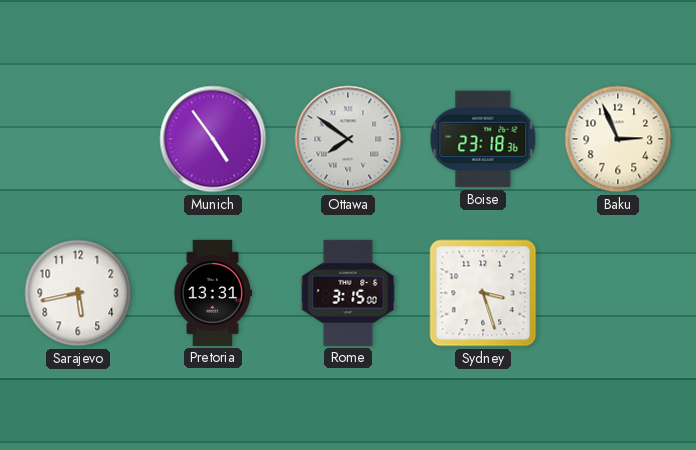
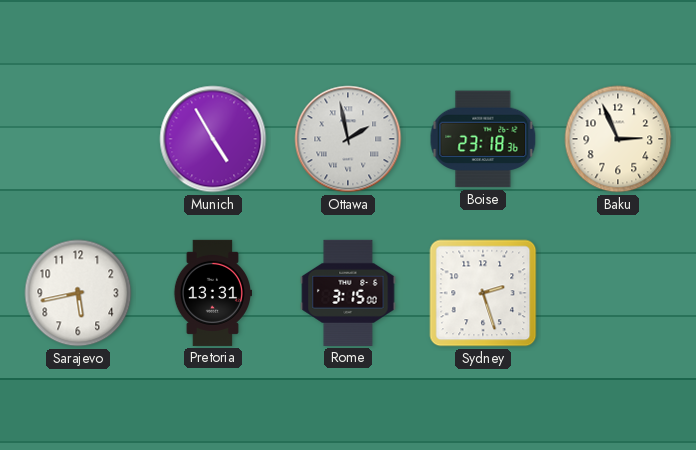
Munich: 4:54 -> 4:55
Ottawa: 7:51 -> 1:58
Sydney: 3:27 -> 2:27
